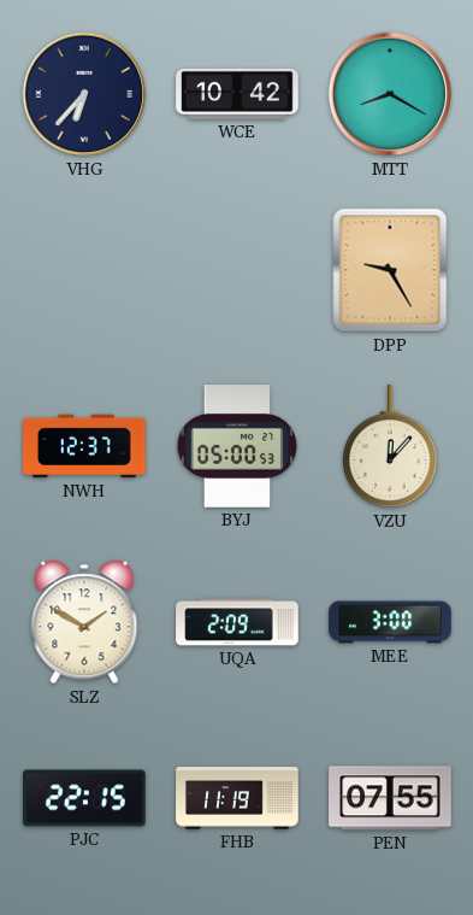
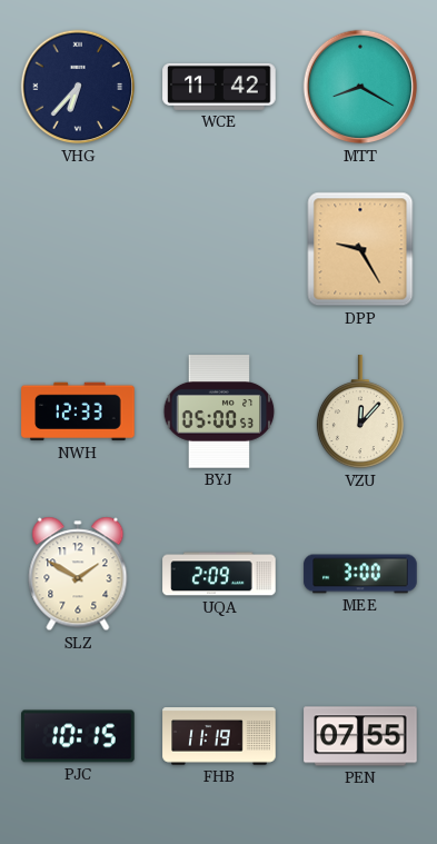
WCE: 10:42 -> 11:42
NWH: 12:37 -> 12:33
PJC: 22:15 -> 10:15
